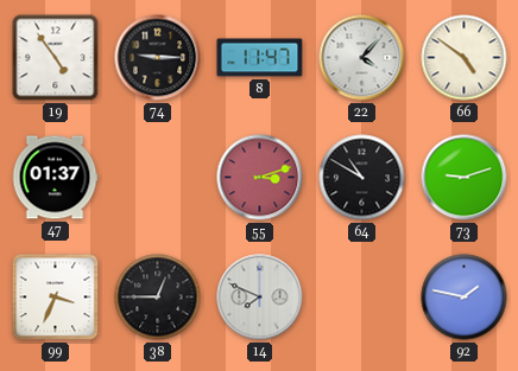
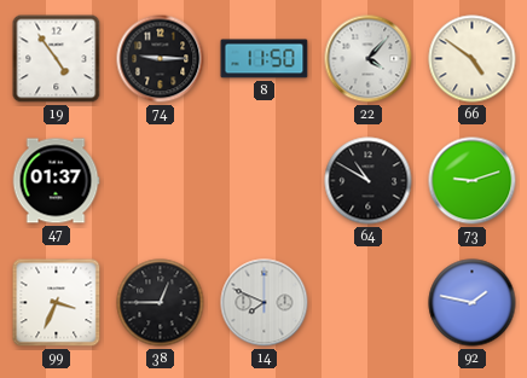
8: 11:47 -> 11:50
55: 3:12 -> none
